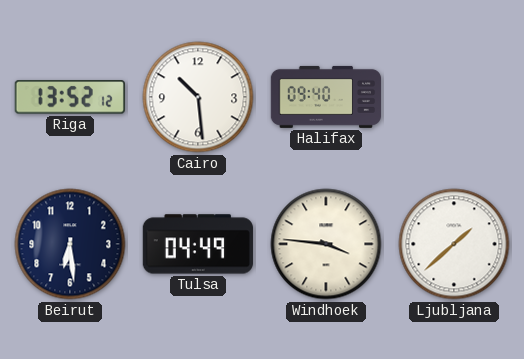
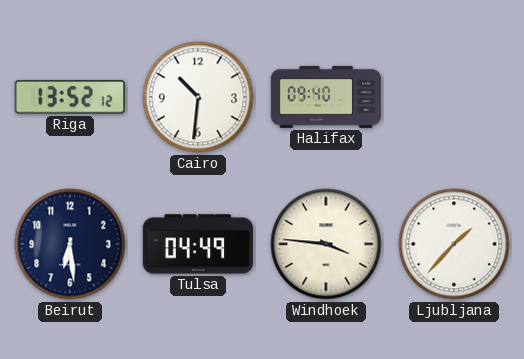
Cairo: 10:29 -> 10:31
Ljubljana: 1:38 -> 1:37
